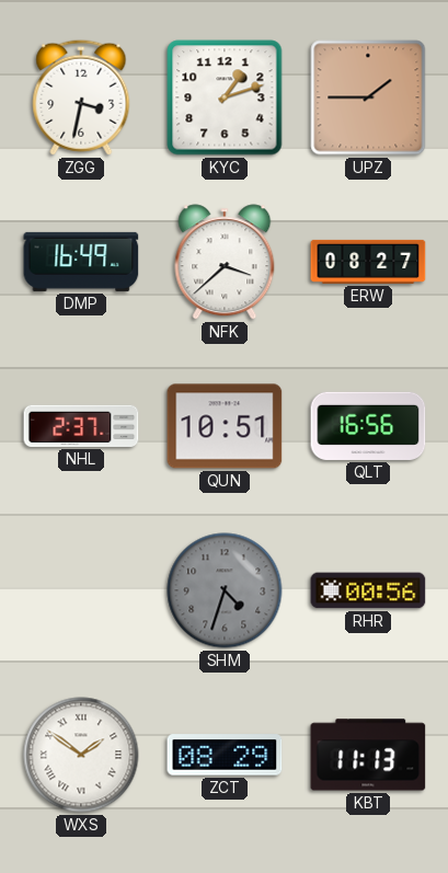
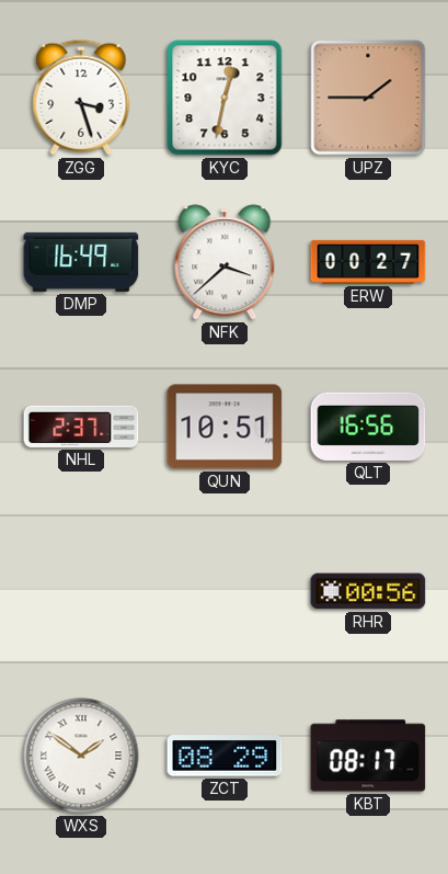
ZGG: 3:32 -> 3:27
KYC: 1:12 -> 12:32
ERW: 08:27 -> 00:27
SHM: 4:33 -> none
KBT: 11:13 -> 08:17
